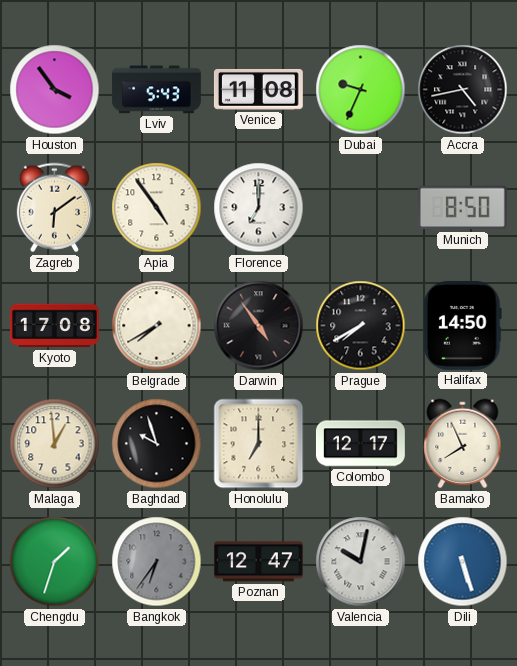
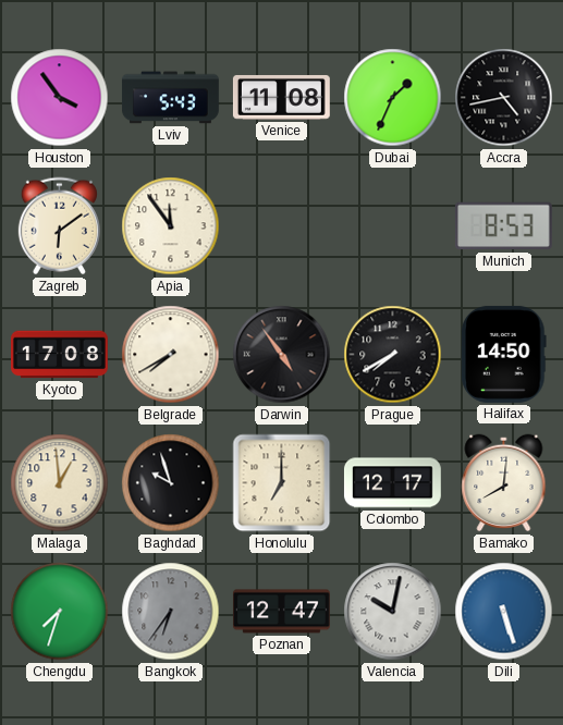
Dubai: 9:34 -> 1:34
Apia: 4:54 -> 11:54
Florence: 7:00 -> none
Munich: 8:50 -> 8:53
Bamako: 7:56 -> 8:01
Chengdu: 1:33 -> 7:33
